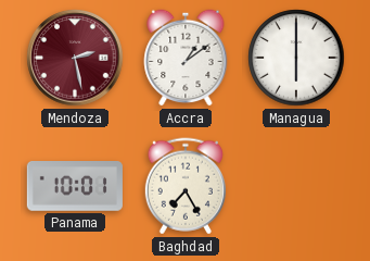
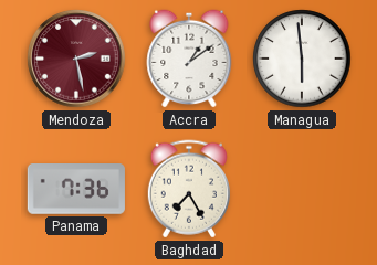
Managua: 6:00 -> 5:59
Panama: 10:01 -> 7:36
